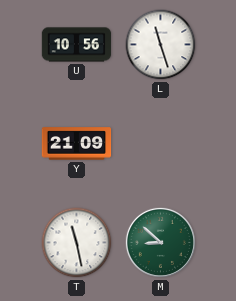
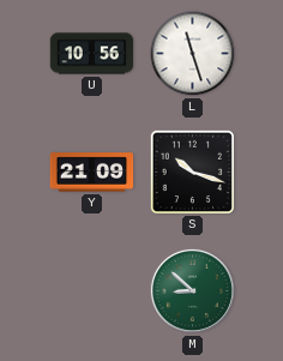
S: none -> 10:18
T: 11:28 -> none
